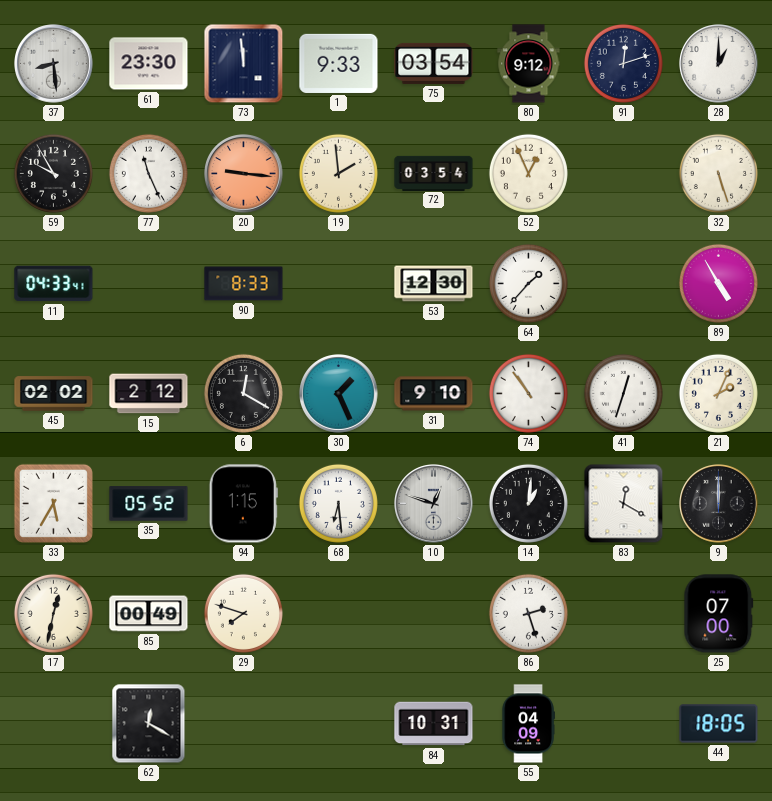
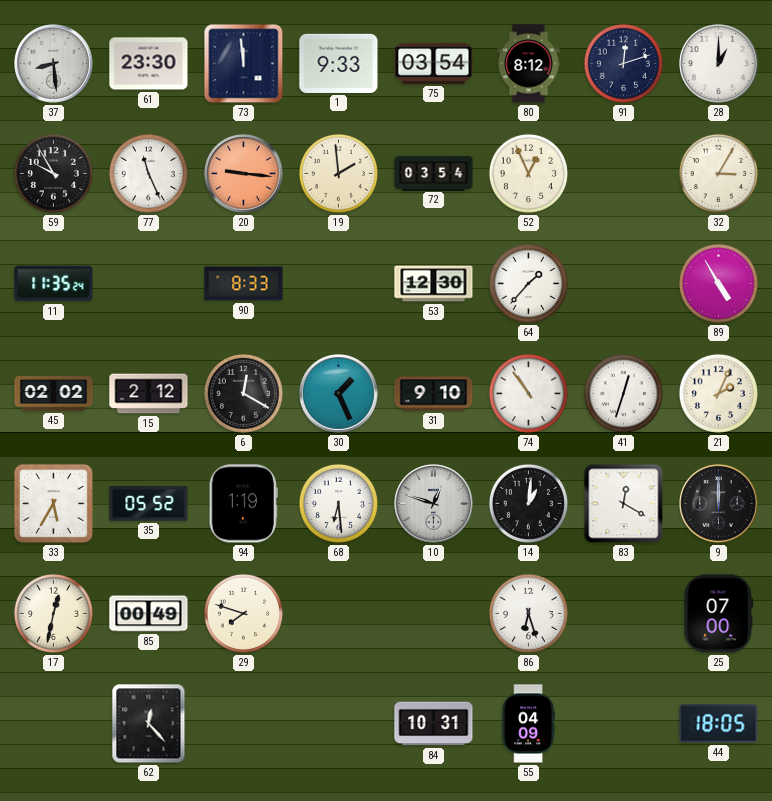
80: 9:12 -> 8:12
32: 5:27 -> 3:05
11: 04:33 -> 11:35
94: 1:15 -> 1:19
86: 2:27 -> 6:27
62: 12:20 -> 12:23
